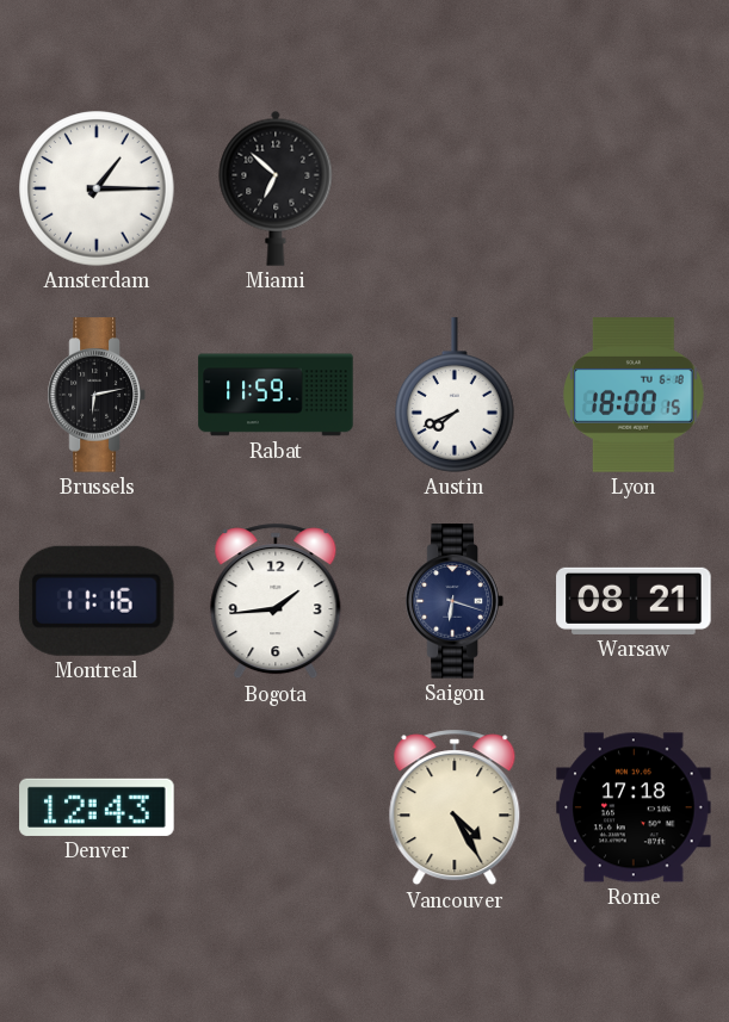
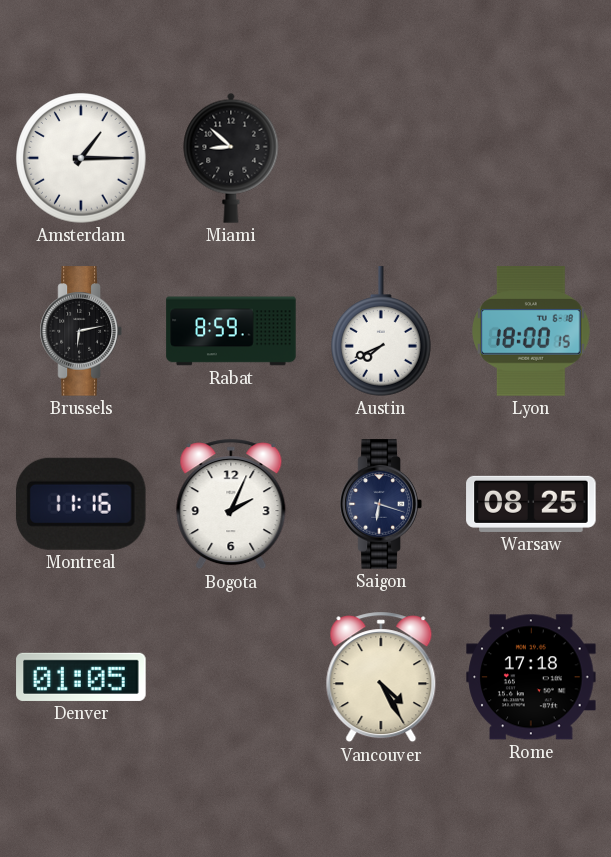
Miami: 6:52 -> 8:52
Rabat: 11:59 -> 8:59
Bogota: 1:44 -> 2:04
Warsaw: 08:21 -> 08:25
Denver: 12:43 -> 01:05
